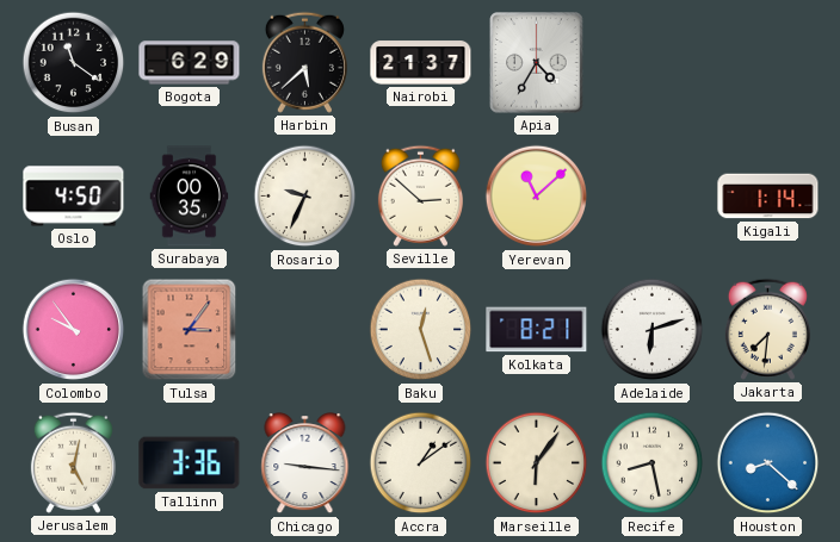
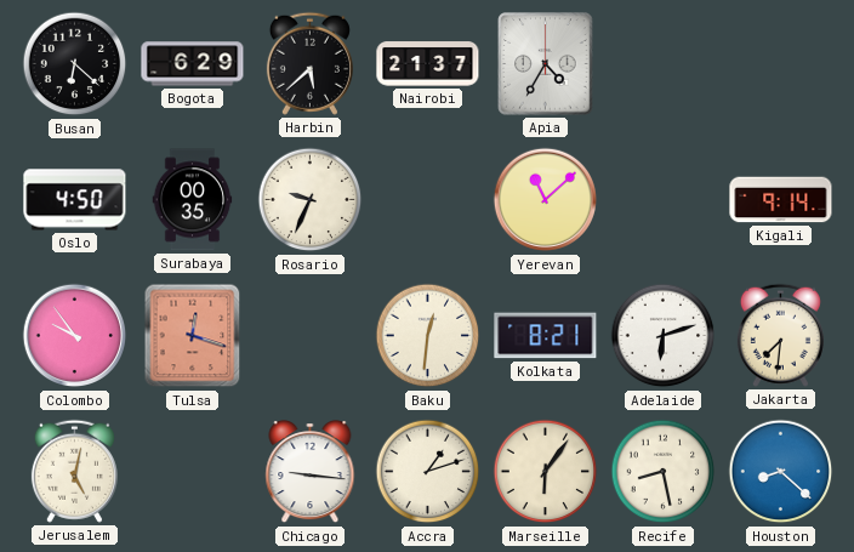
Busan: 11:21 -> 6:22
Seville: 2:52 -> none
Kigali: 1:14 -> 9:14
Tulsa: 3:06 -> 12:18
Baku: 12:27 -> 12:31
Tallinn: 3:36 -> none
Accra: 1:09 -> 1:12
